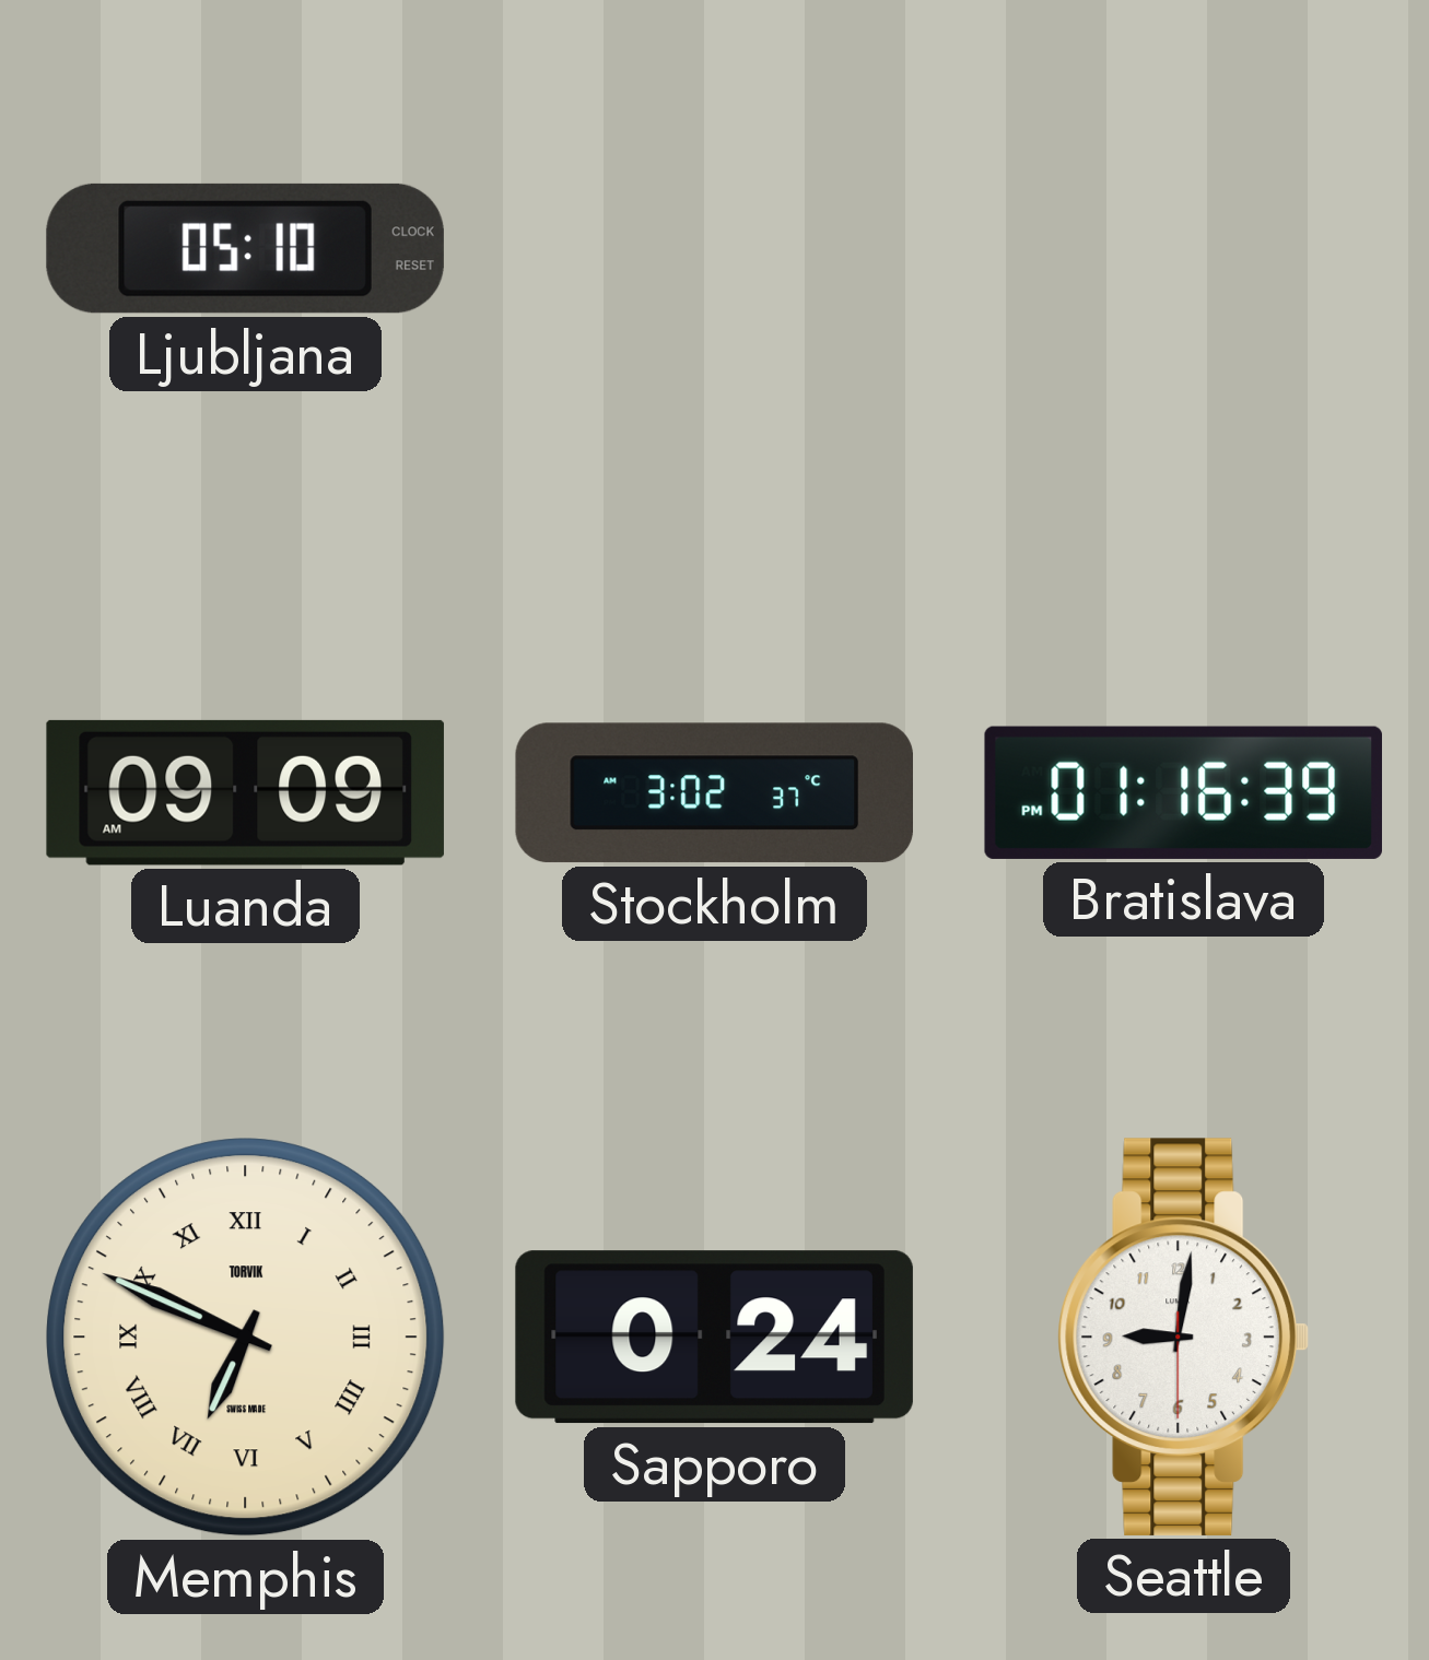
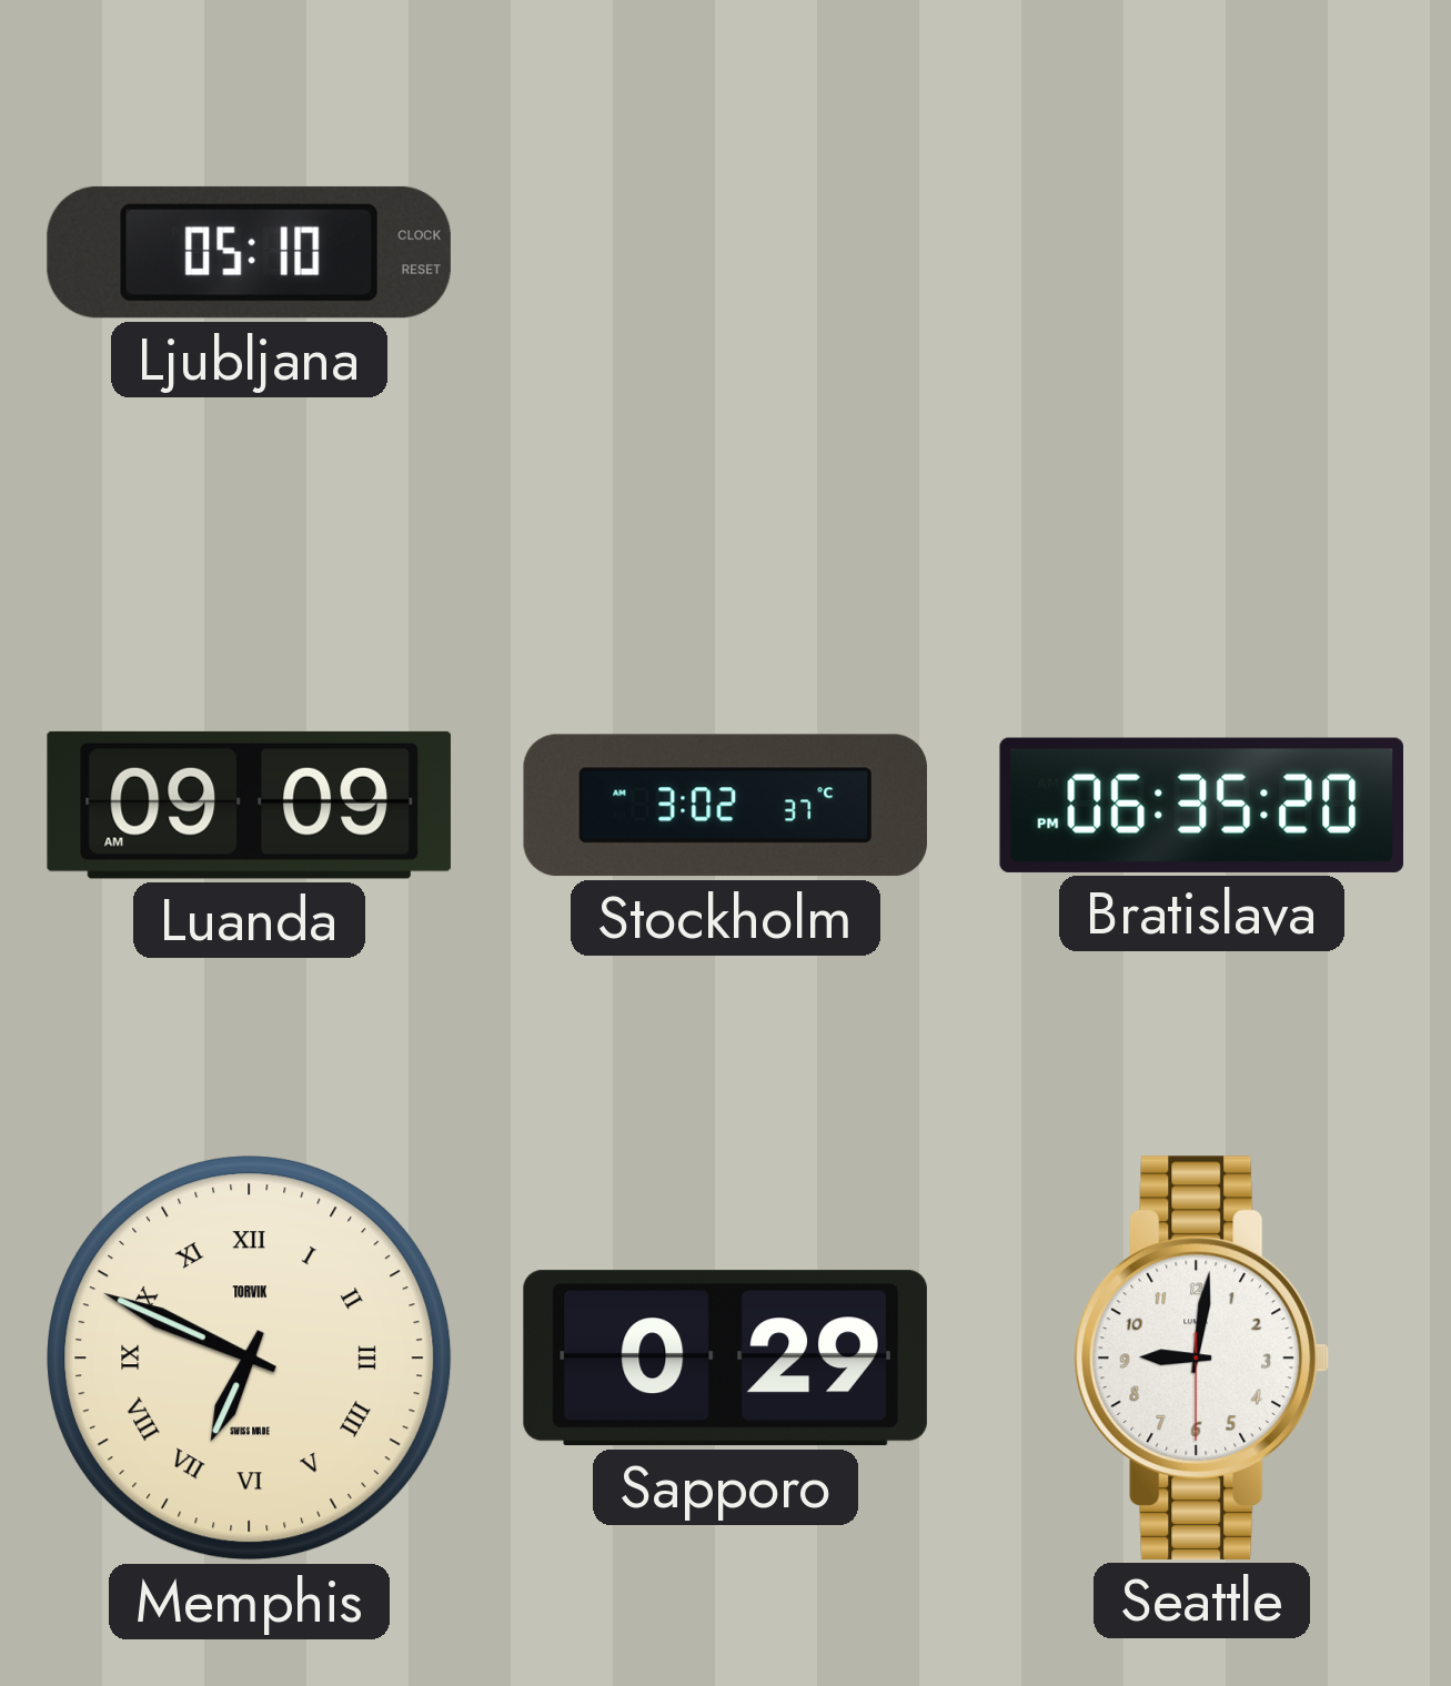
Bratislava: 01:16 -> 06:35
Sapporo: 0:24 -> 0:29
